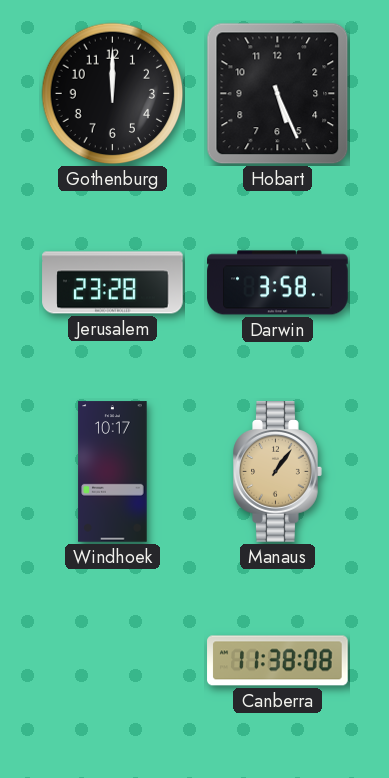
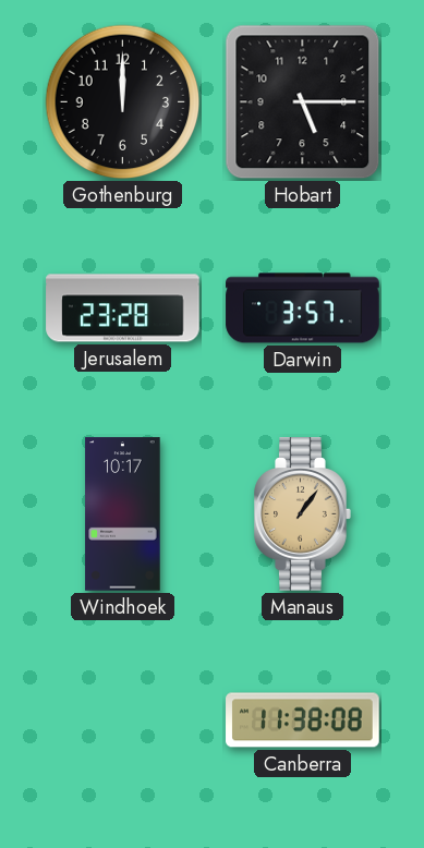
Hobart: 5:26 -> 5:15
Darwin: 3:58 -> 3:57
